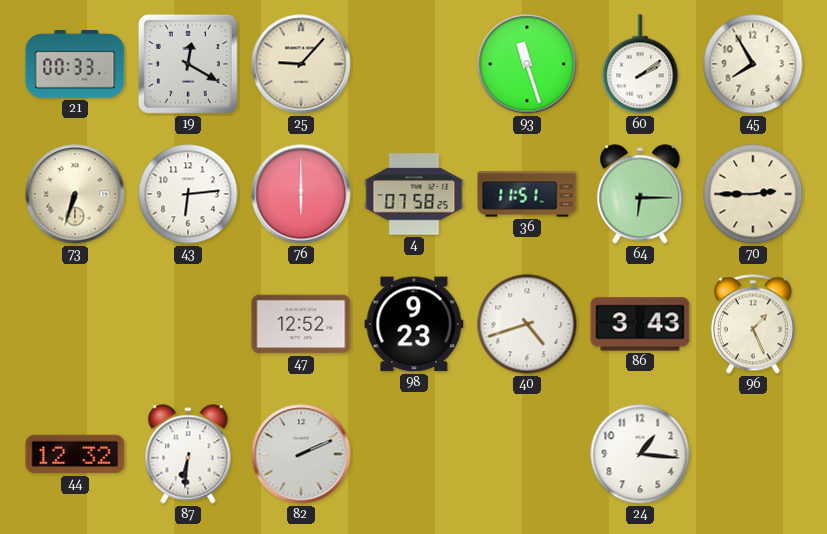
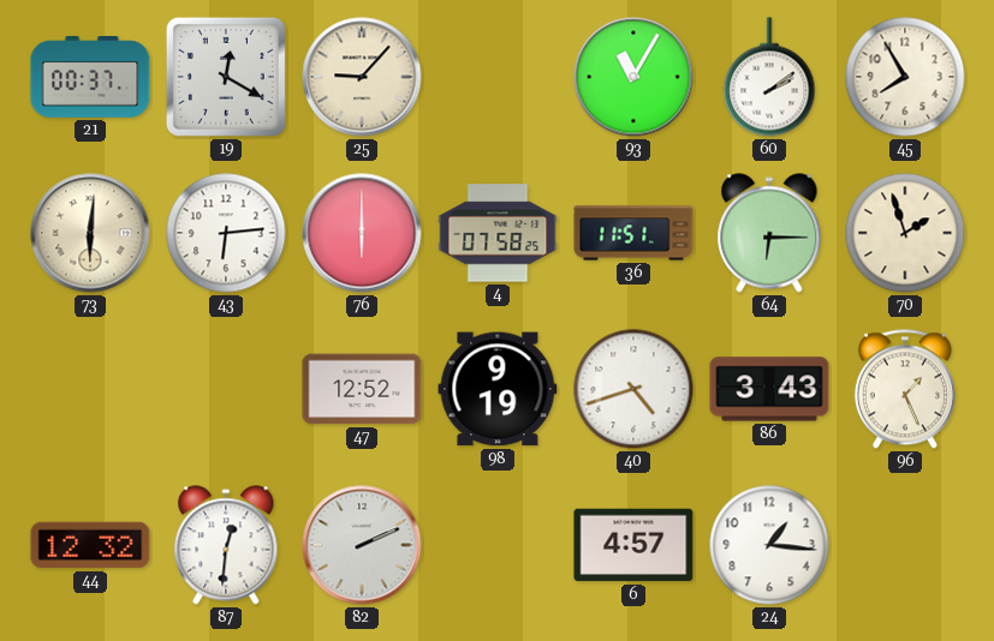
21: 00:33 -> 00:37
93: 11:27 -> 11:05
73: 6:33 -> 6:01
70: 2:45 -> 1:57
98: 9:23 -> 9:19
87: 6:31 -> 12:31
6: none -> 4:57
